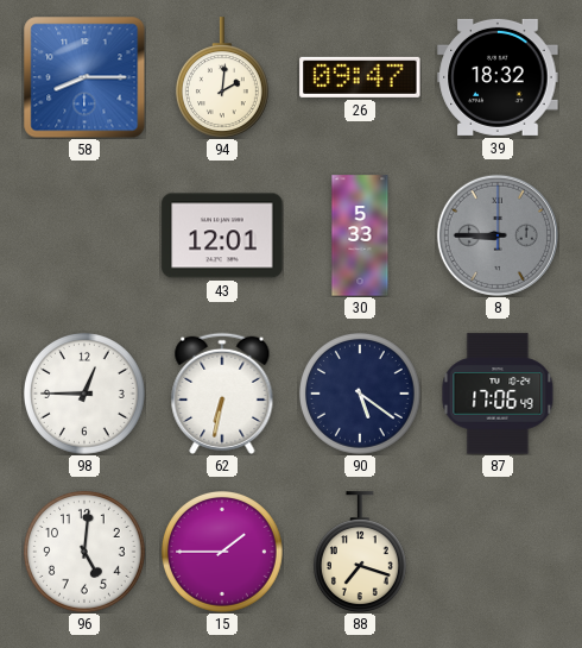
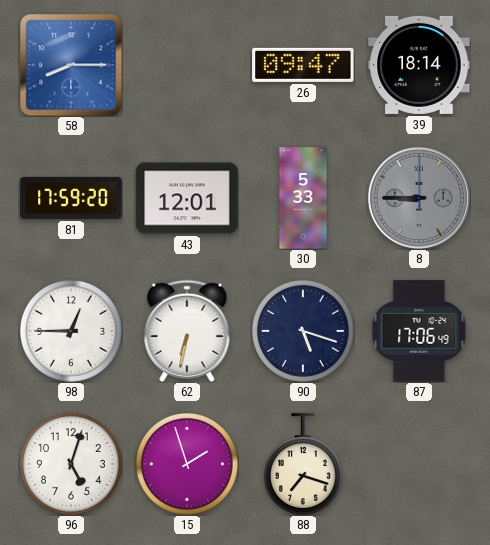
94: 2:01 -> none
39: 18:32 -> 18:14
81: none -> 17:59
90: 5:21 -> 5:18
96: 5:01 -> 5:03
15: 1:45 -> 1:57
